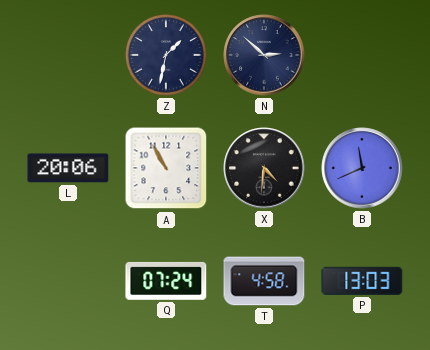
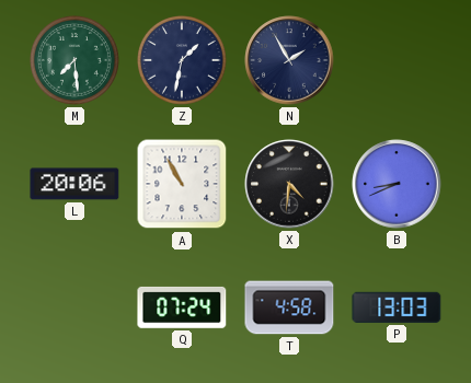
M: none -> 7:29
N: 2:52 -> 1:55
B: 11:41 -> 8:41
